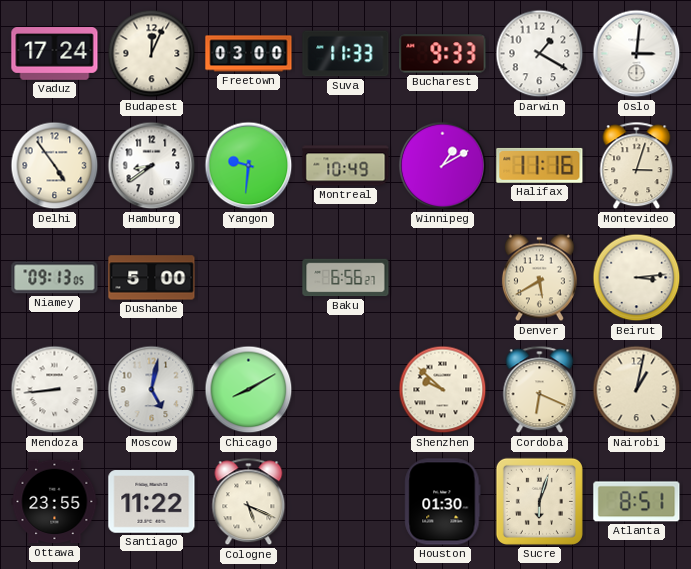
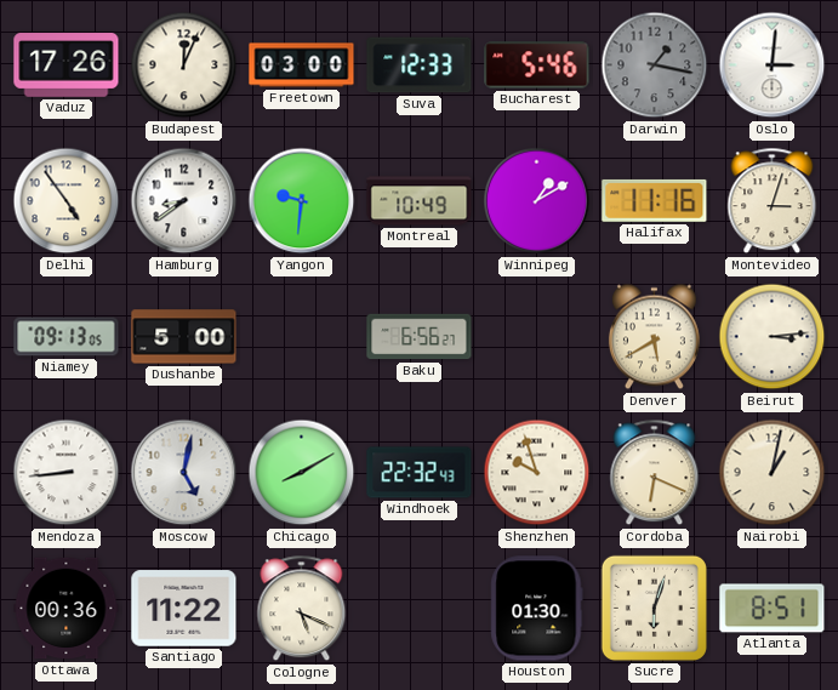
Vaduz: 17:24 -> 17:26
Suva: 11:33 -> 12:33
Bucharest: 9:33 -> 5:46
Darwin: 1:20 -> 1:17
Darwin dial: white -> grey
Windhoek: none -> 22:32
Shenzhen: 9:52 -> 9:57
Ottawa: 23:55 -> 00:36
